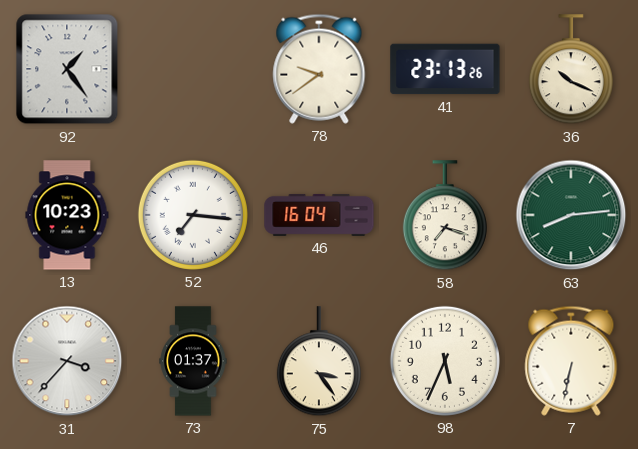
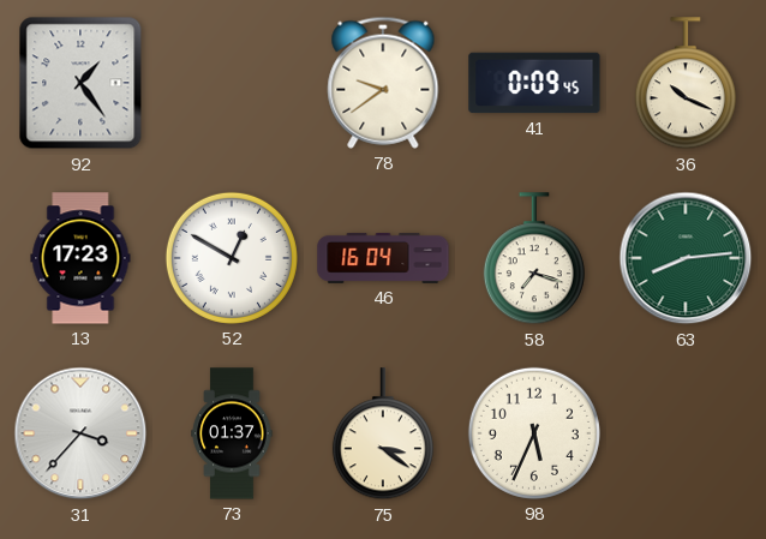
41: 23:13 -> 0:09
13: 10:23 -> 17:23
52: 7:16 -> 12:50
75: 3:24 -> 3:21
7: 6:32 -> none
